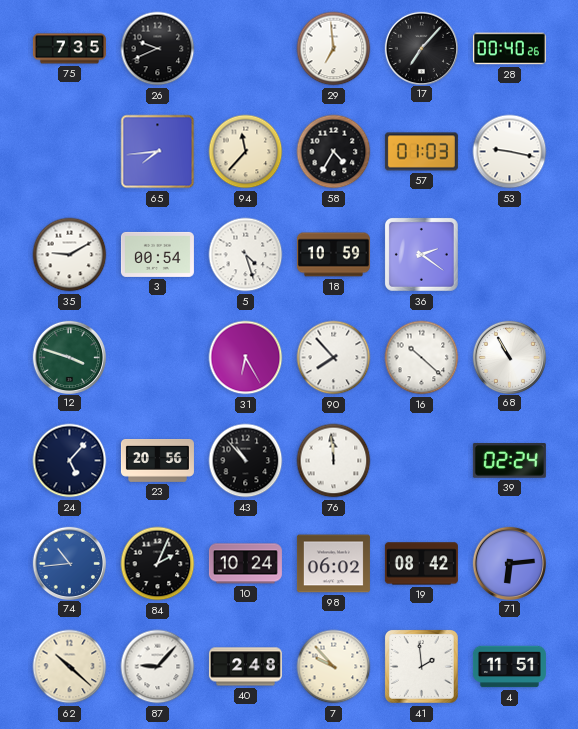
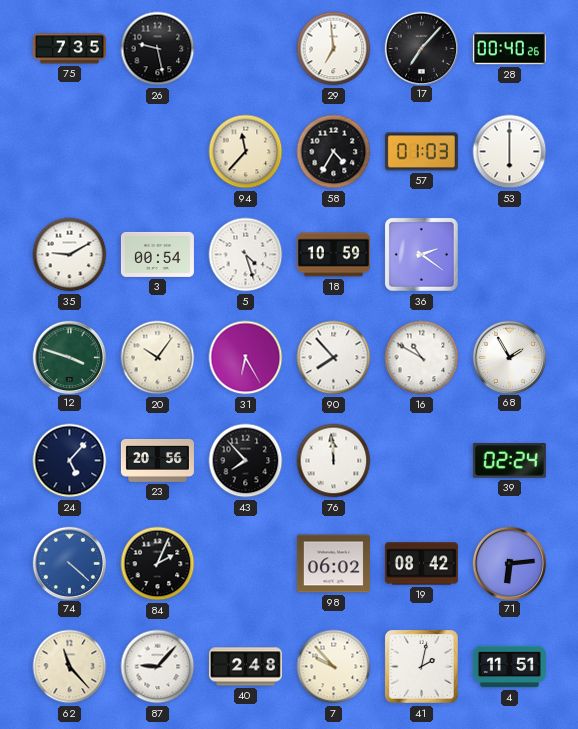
26: 9:41 -> 9:28
65: 7:44 -> none
53: 9:17 -> 6:00
20: none -> 10:06
16: 10:22 -> 10:50
68: 10:55 -> 1:55
43: 10:53 -> 7:53
74: 10:44 -> 4:22
10: 10:24 -> none
62: 10:22 -> 11:23
41: 1:59 -> 2:02
